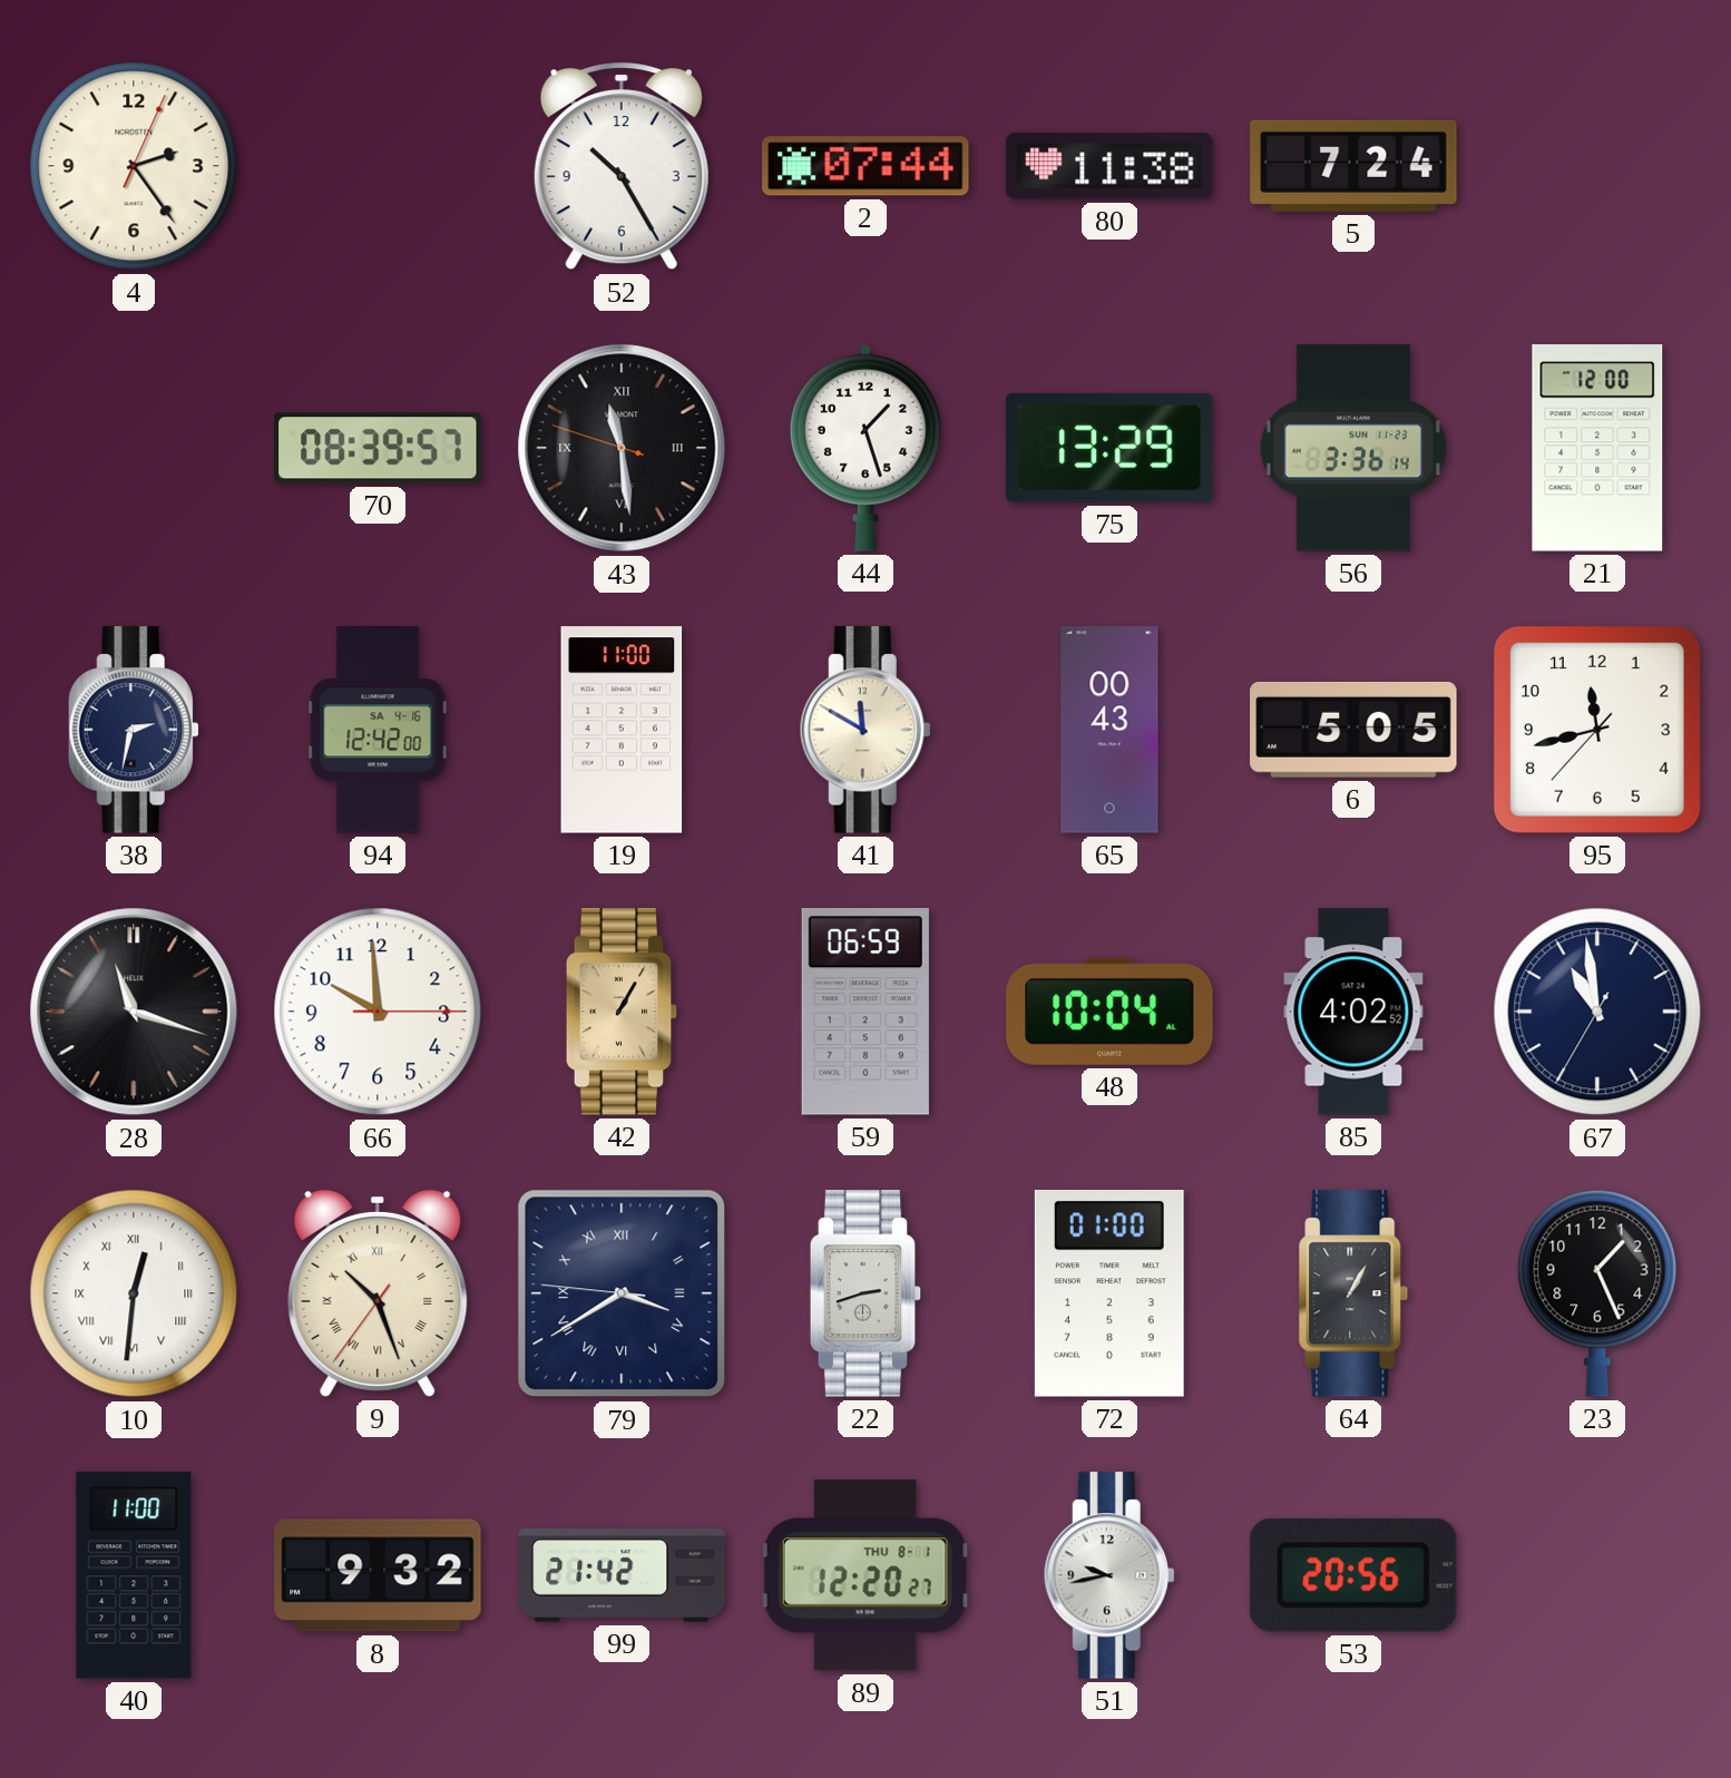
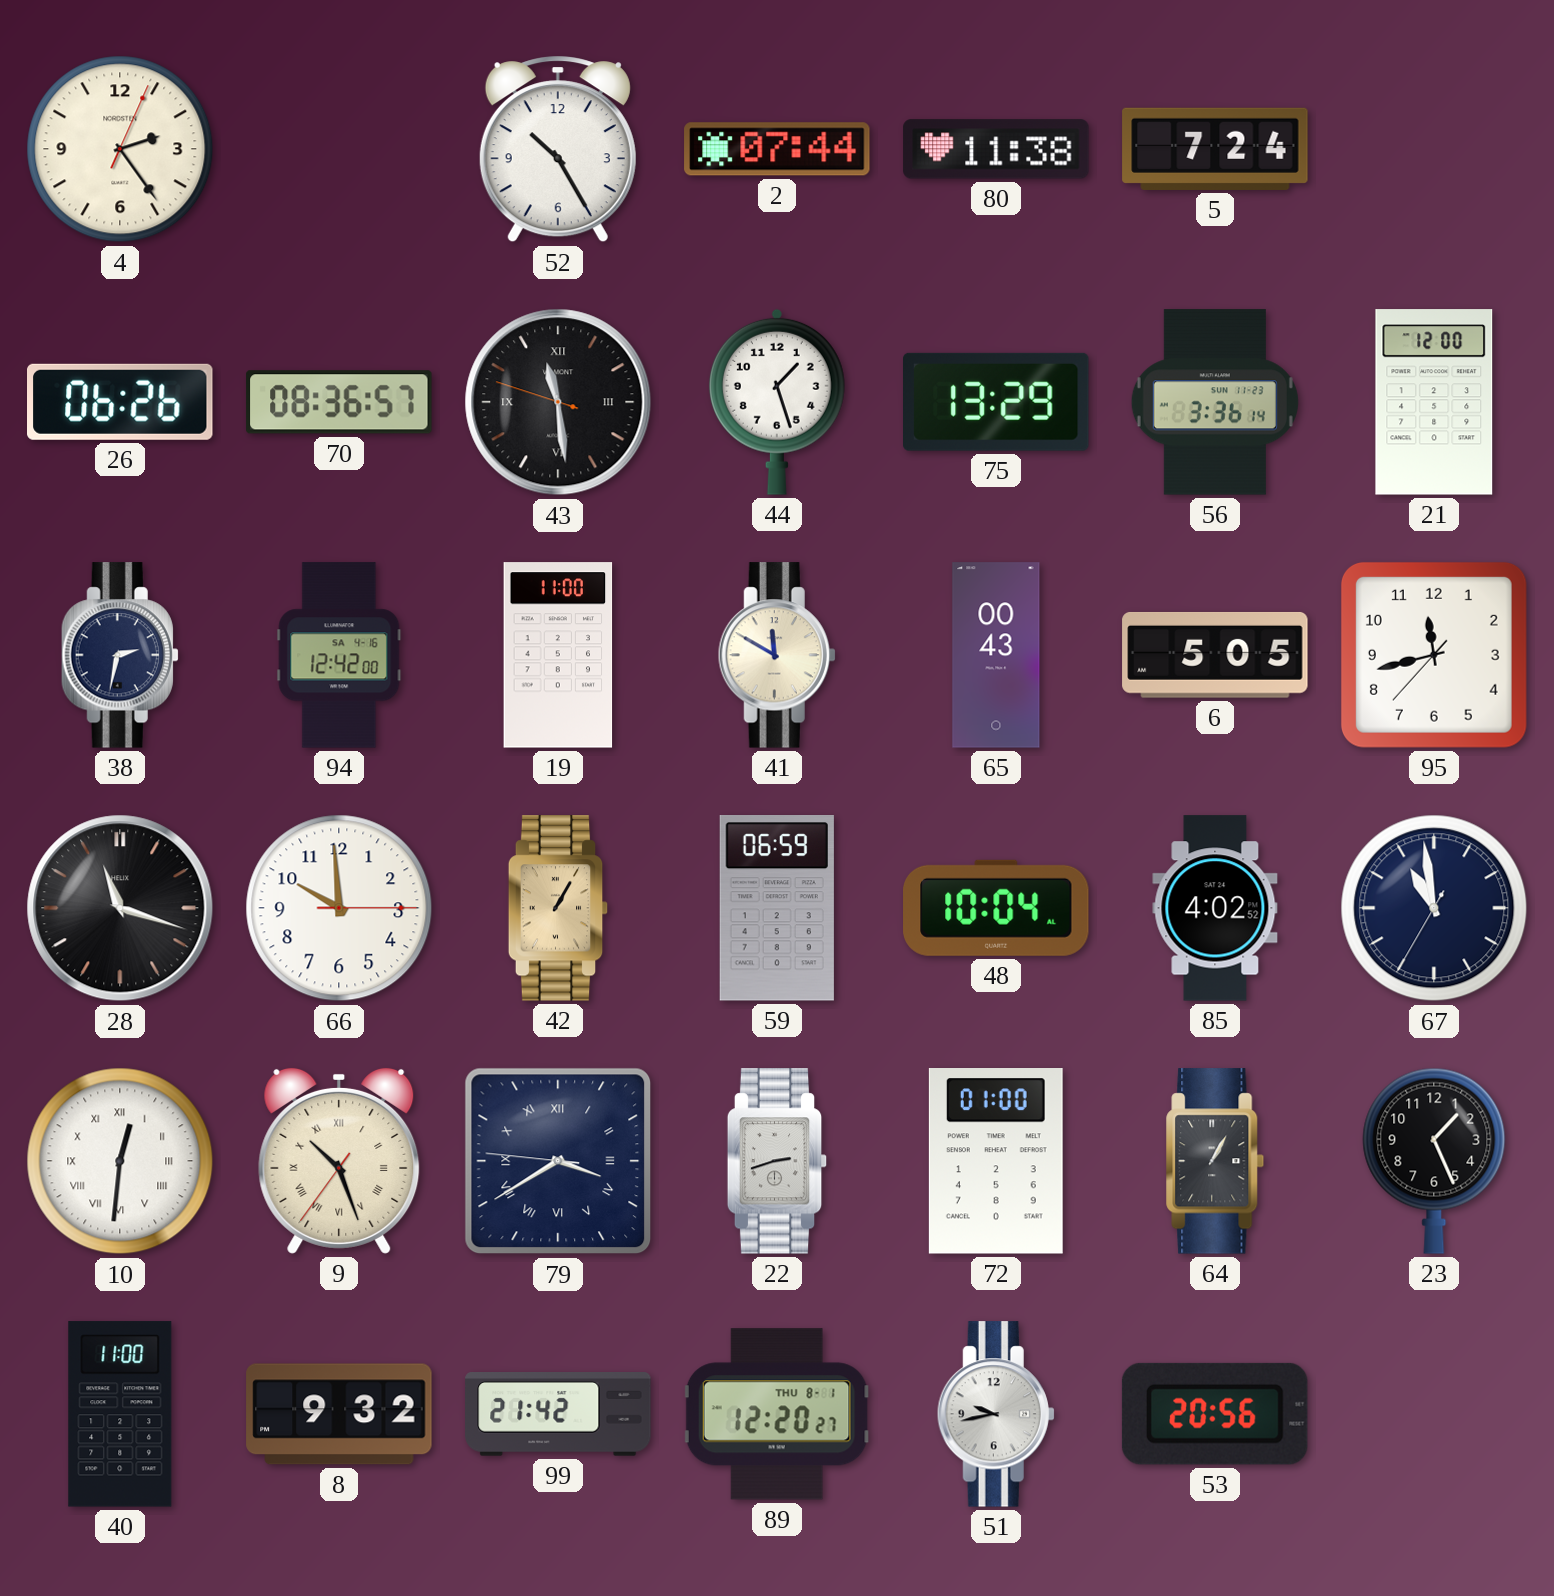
26: none -> 06:26
70: 08:39 -> 08:36
